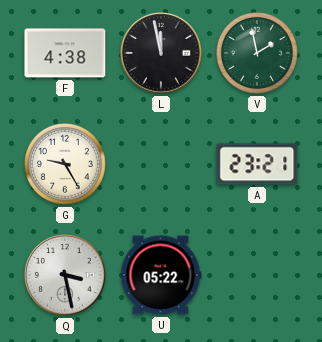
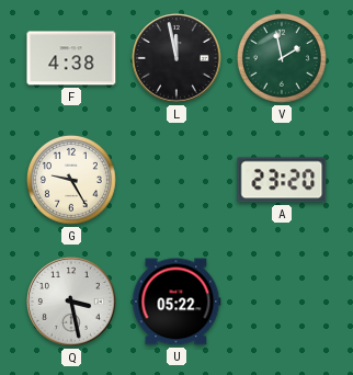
A: 23:21 -> 23:20
